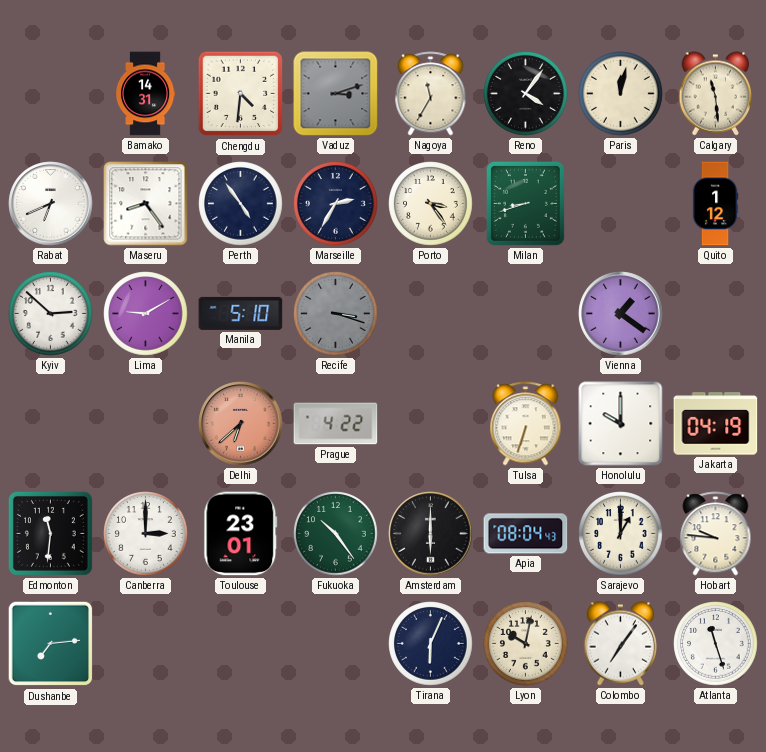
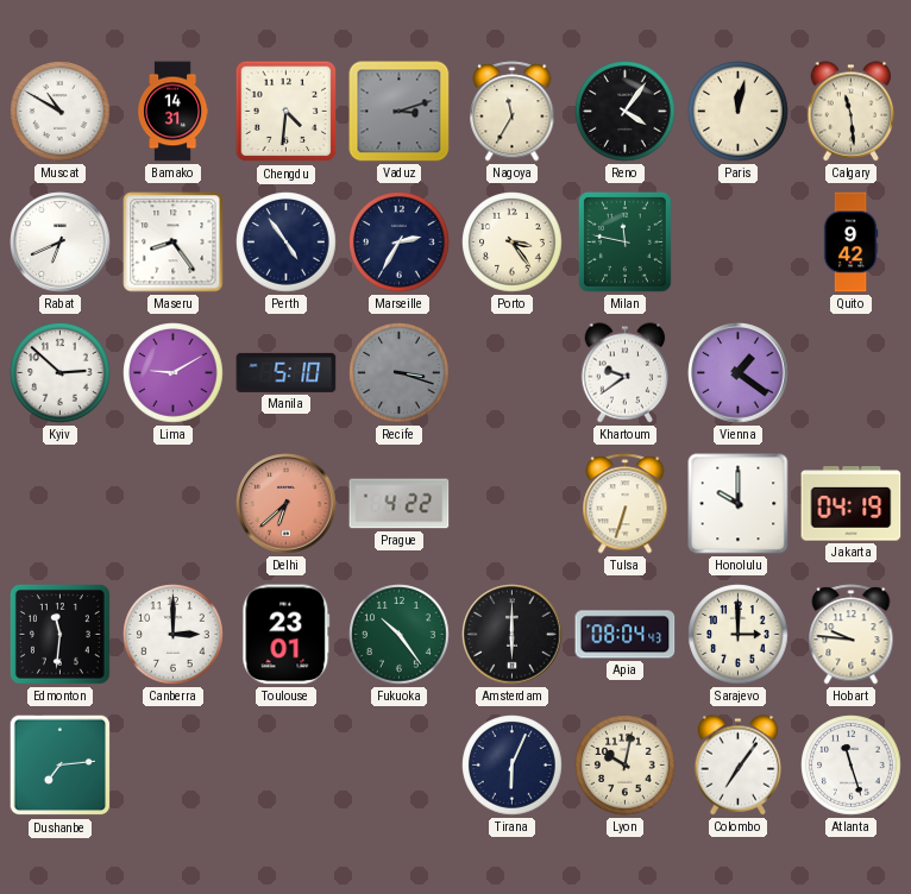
Muscat: none -> 10:50
Milan: 8:42 -> 11:47
Quito: 1:12 -> 9:42
Khartoum: none -> 9:39
Sarajevo: 1:00 -> 3:00
